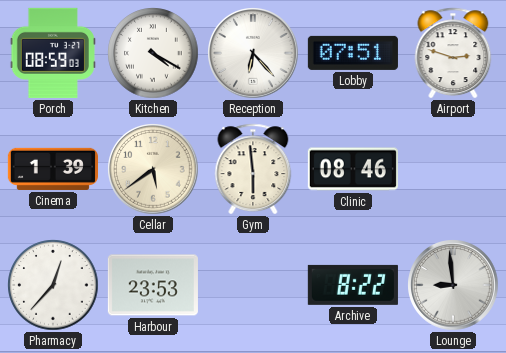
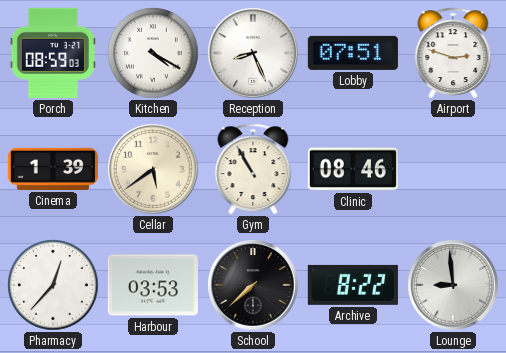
Reception: 6:23 -> 8:26
Gym: 5:59 -> 10:55
Harbour: 23:53 -> 03:53
School: none -> 7:38
